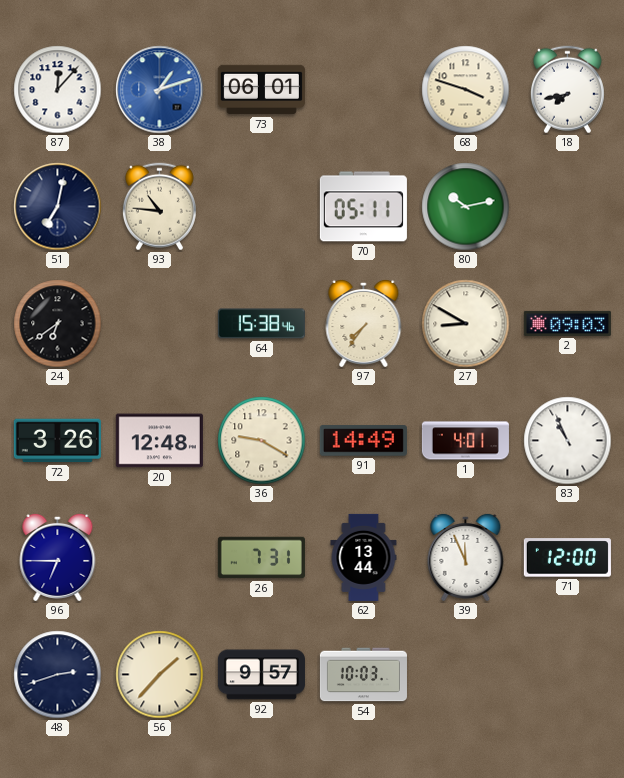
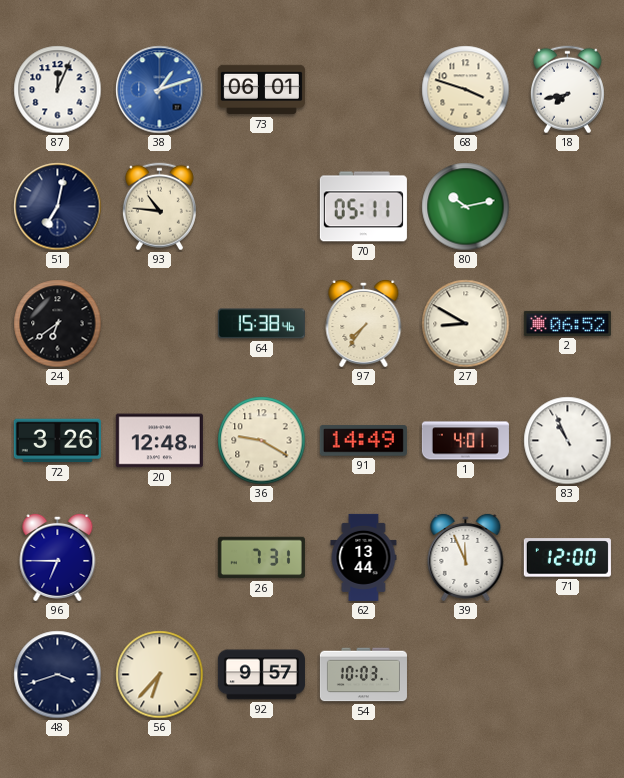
87: 12:07 -> 12:04
2: 09:03 -> 06:52
48: 2:42 -> 3:42
56: 1:37 -> 6:37
